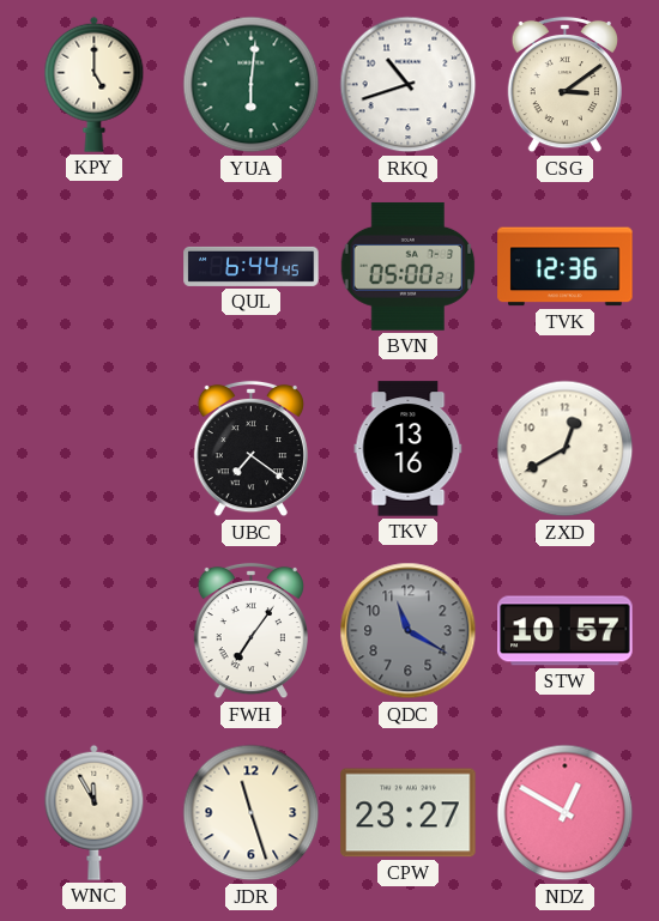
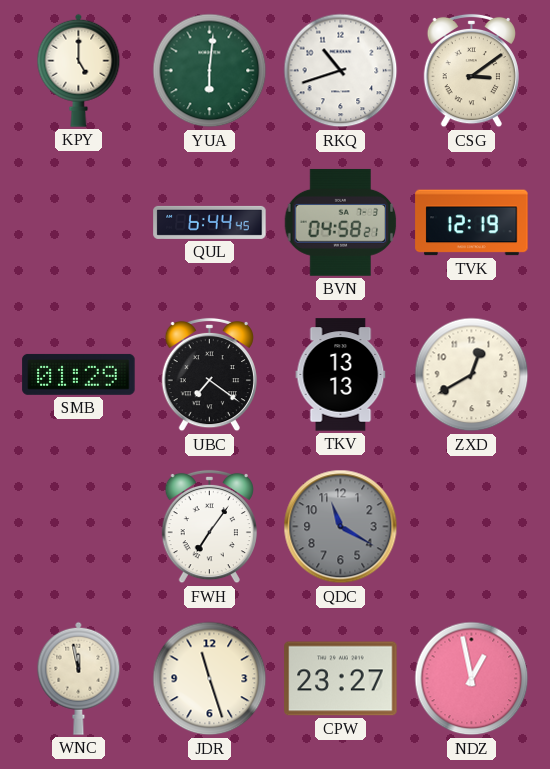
BVN: 05:00 -> 04:58
TVK: 12:36 -> 12:19
SMB: none -> 01:29
TKV: 13:16 -> 13:13
STW: 10:57 -> none
WNC: 11:55 -> 11:58
NDZ: 12:50 -> 12:58
